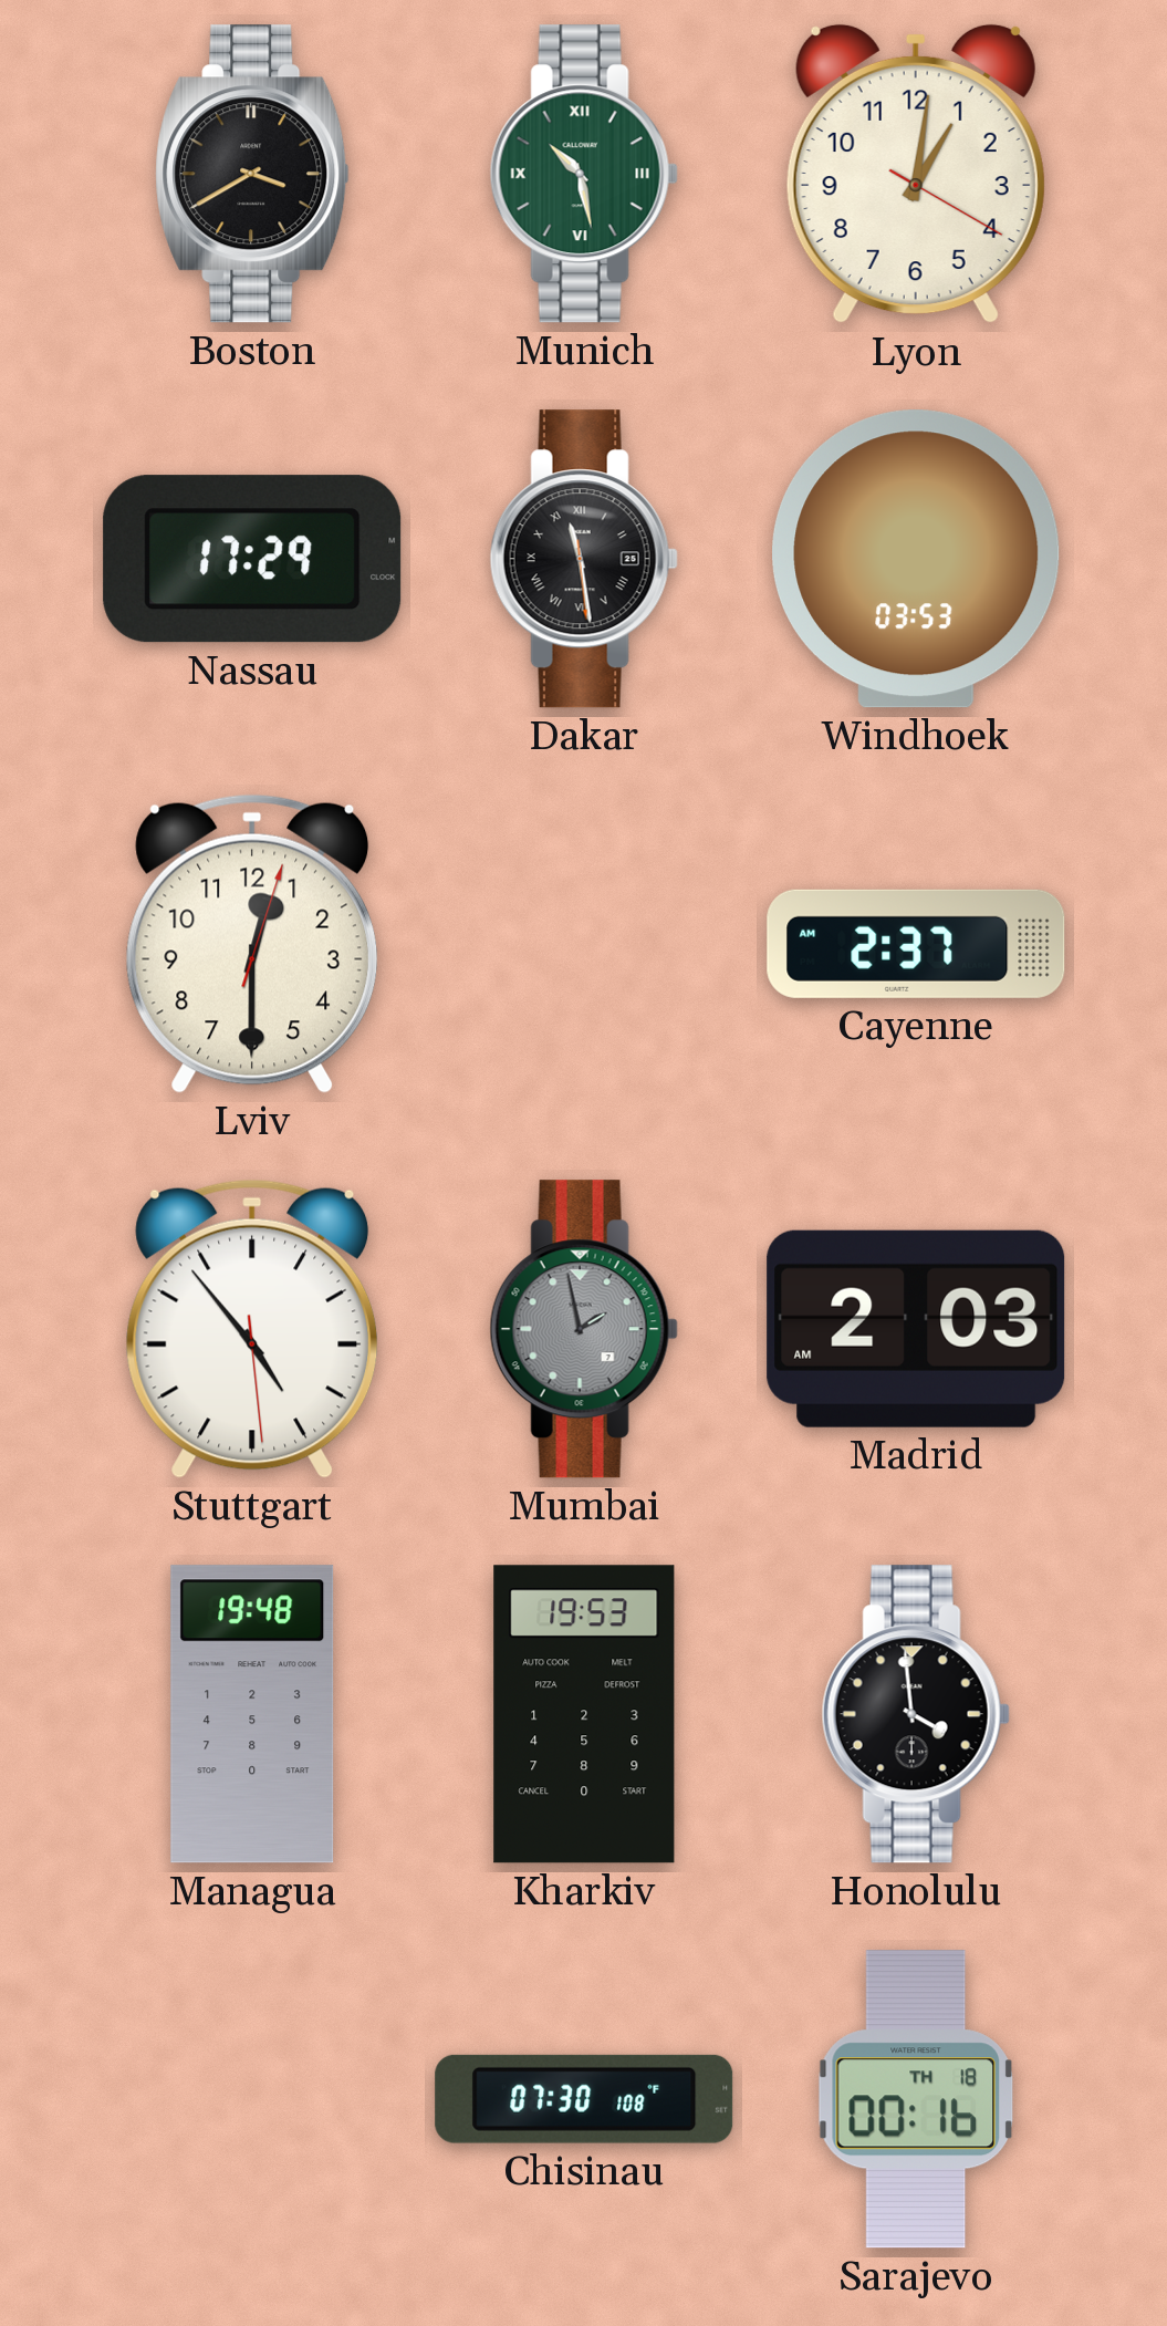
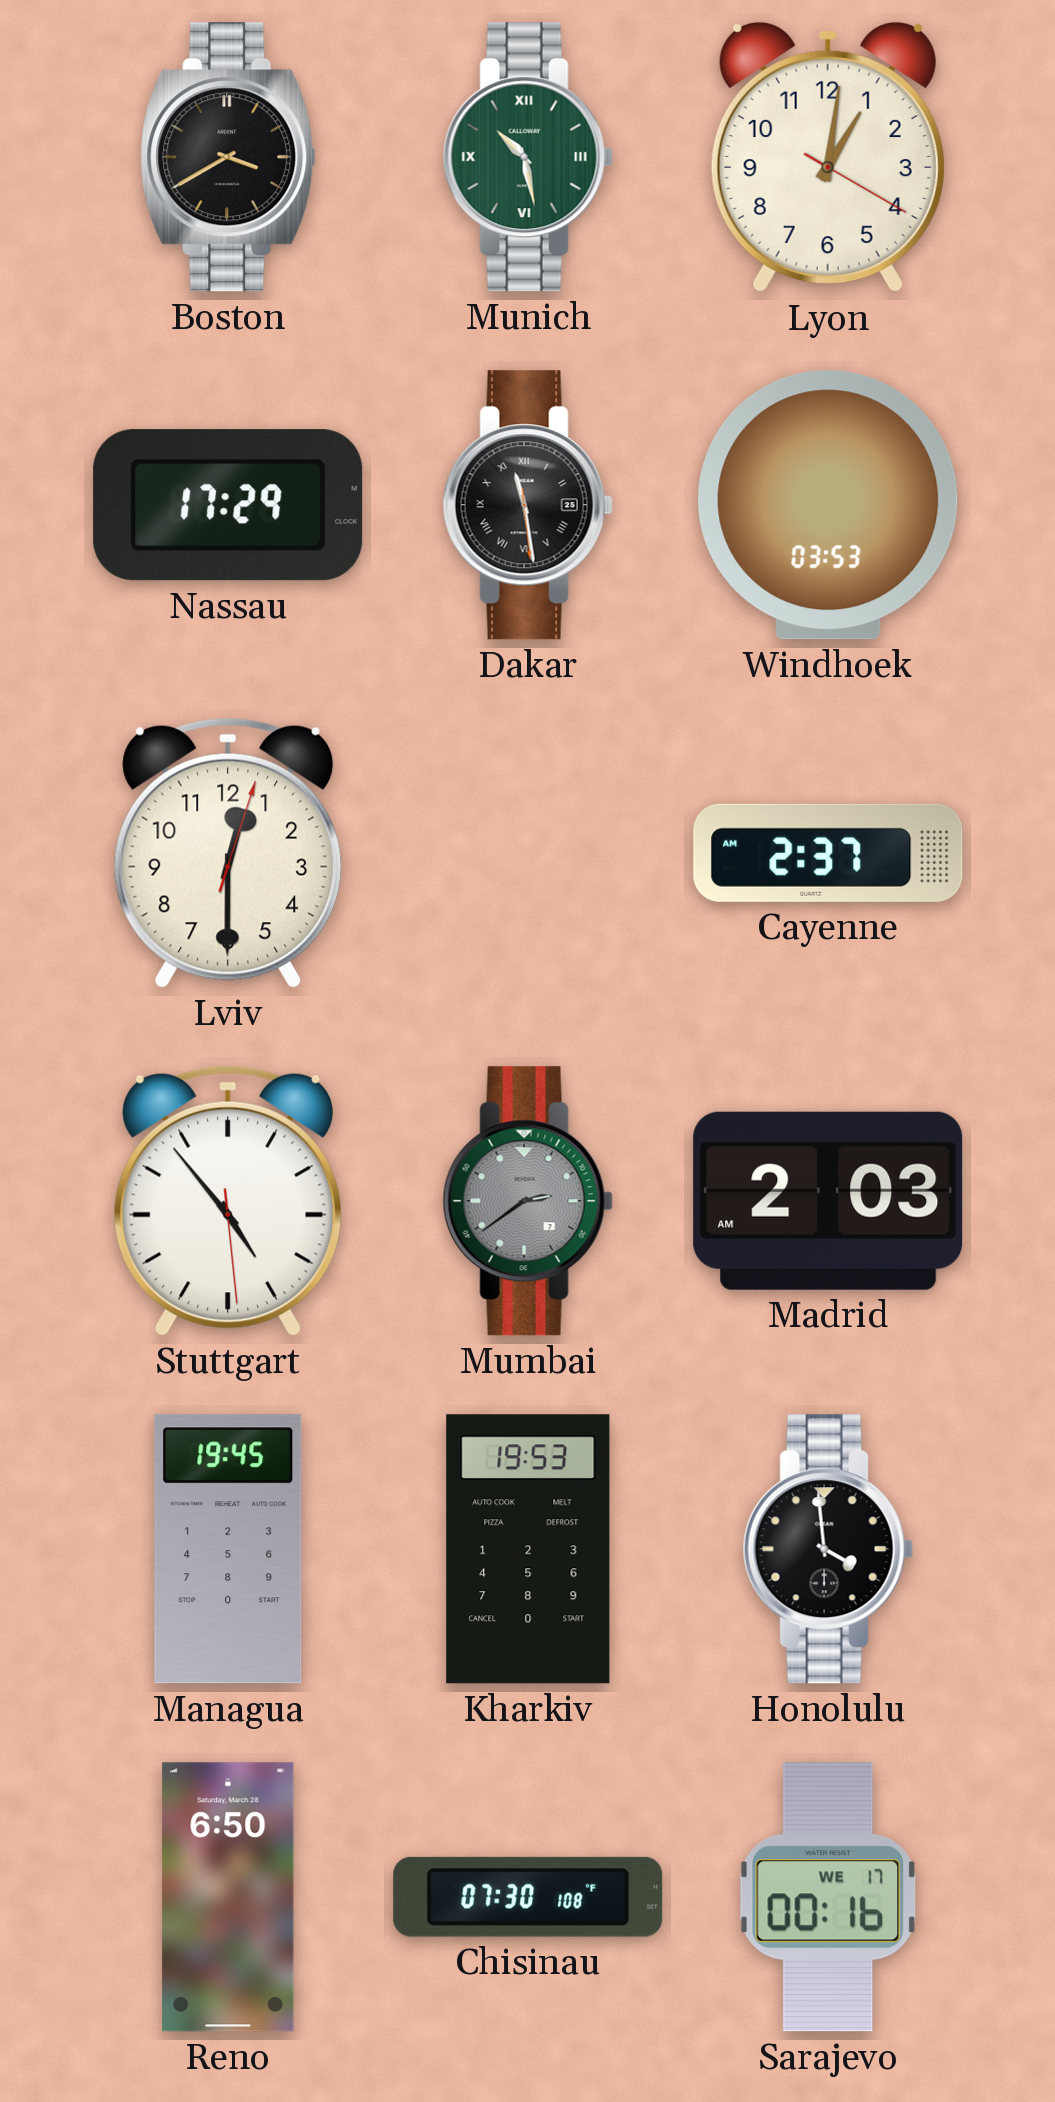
Mumbai: 1:58 -> 2:39
Managua: 19:48 -> 19:45
Reno: none -> 6:50
Sarajevo date: TH 18 -> WE 17
